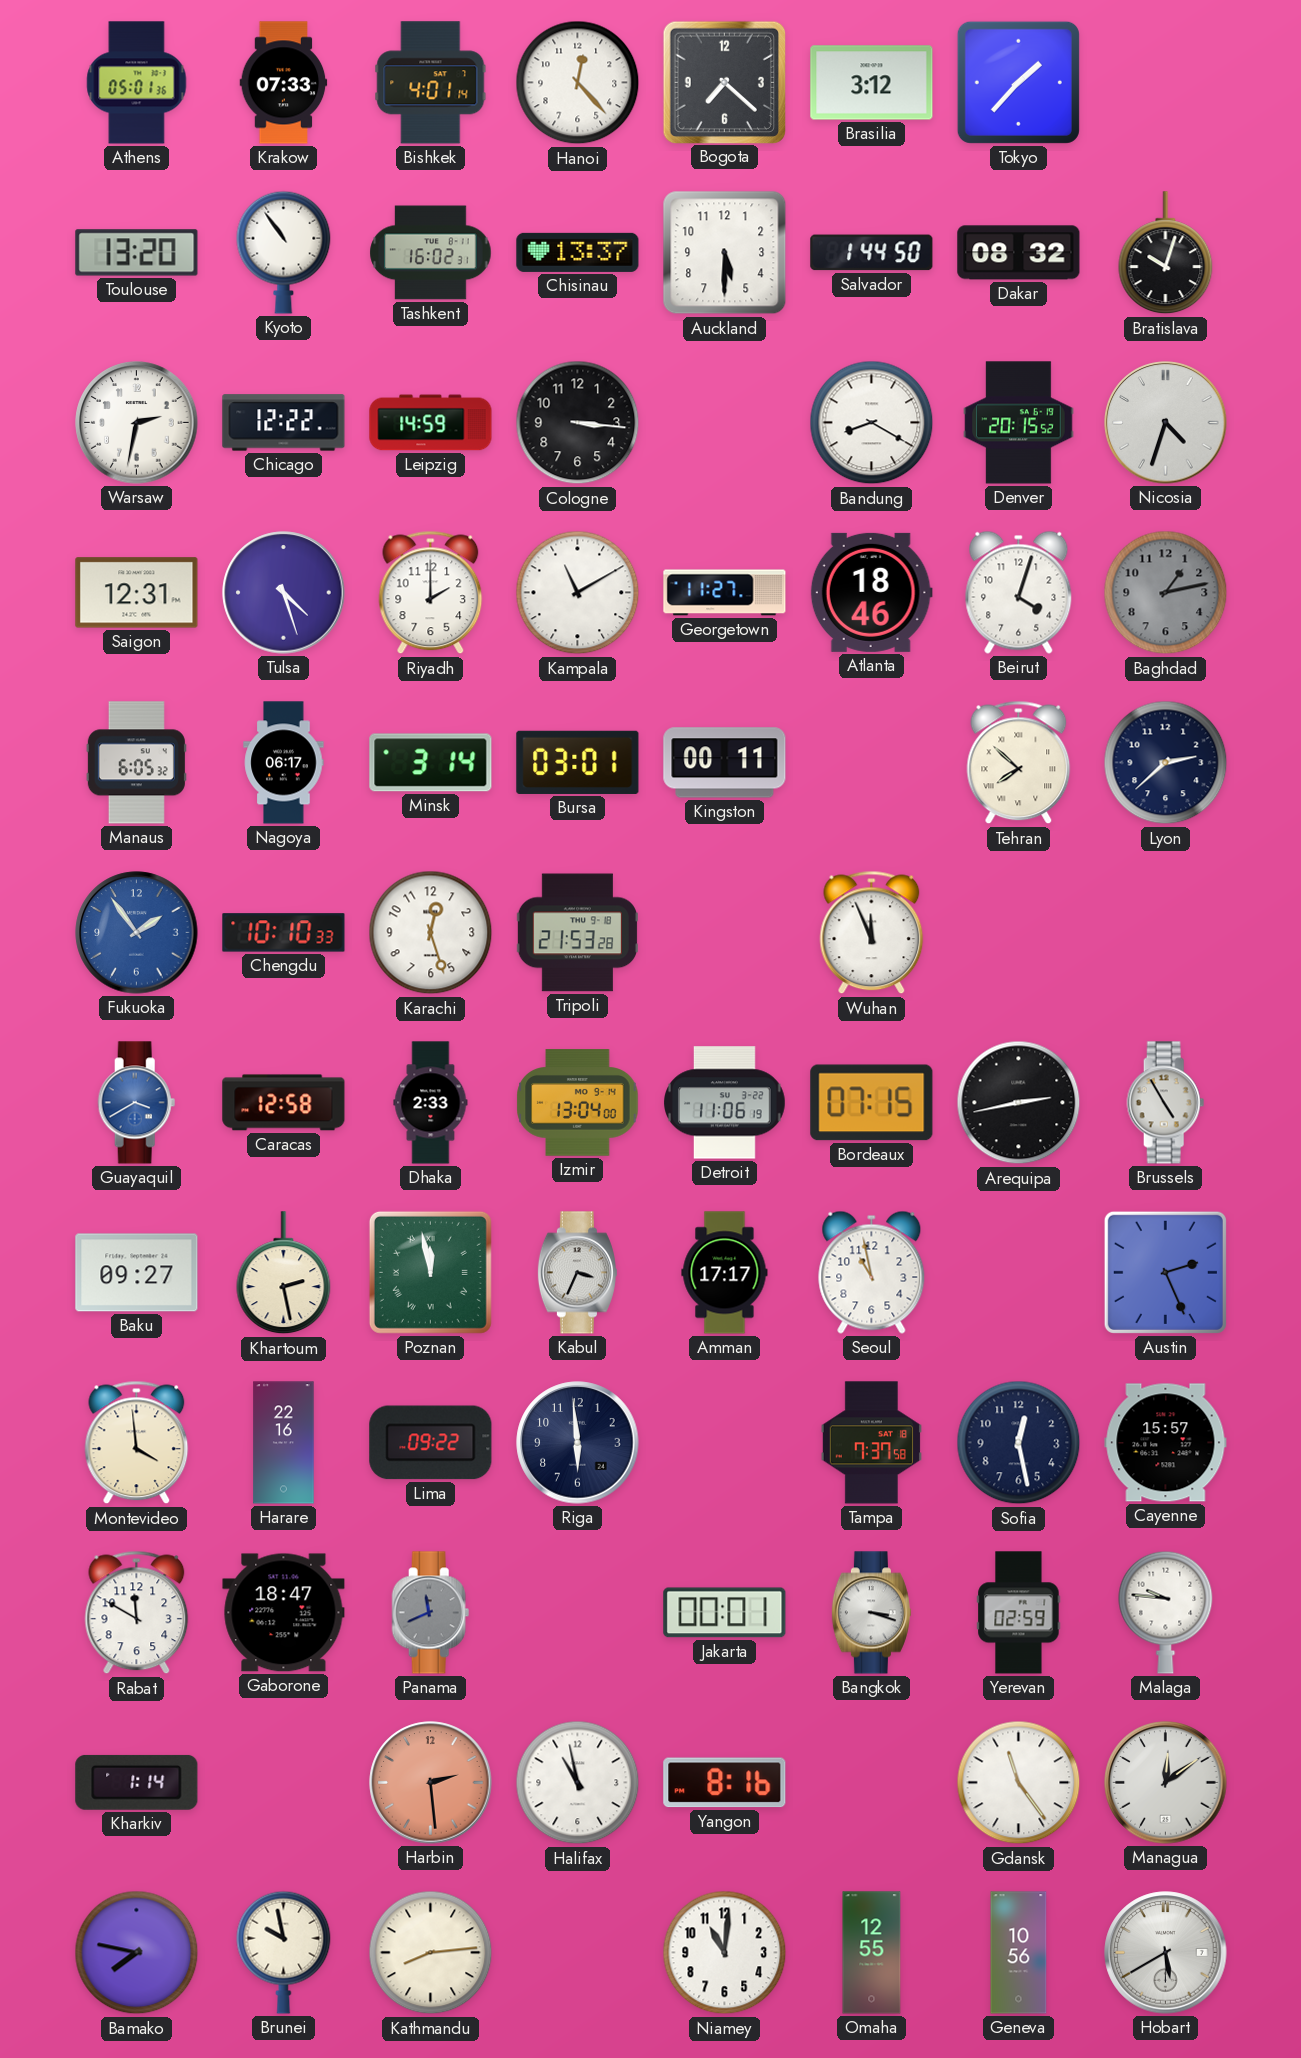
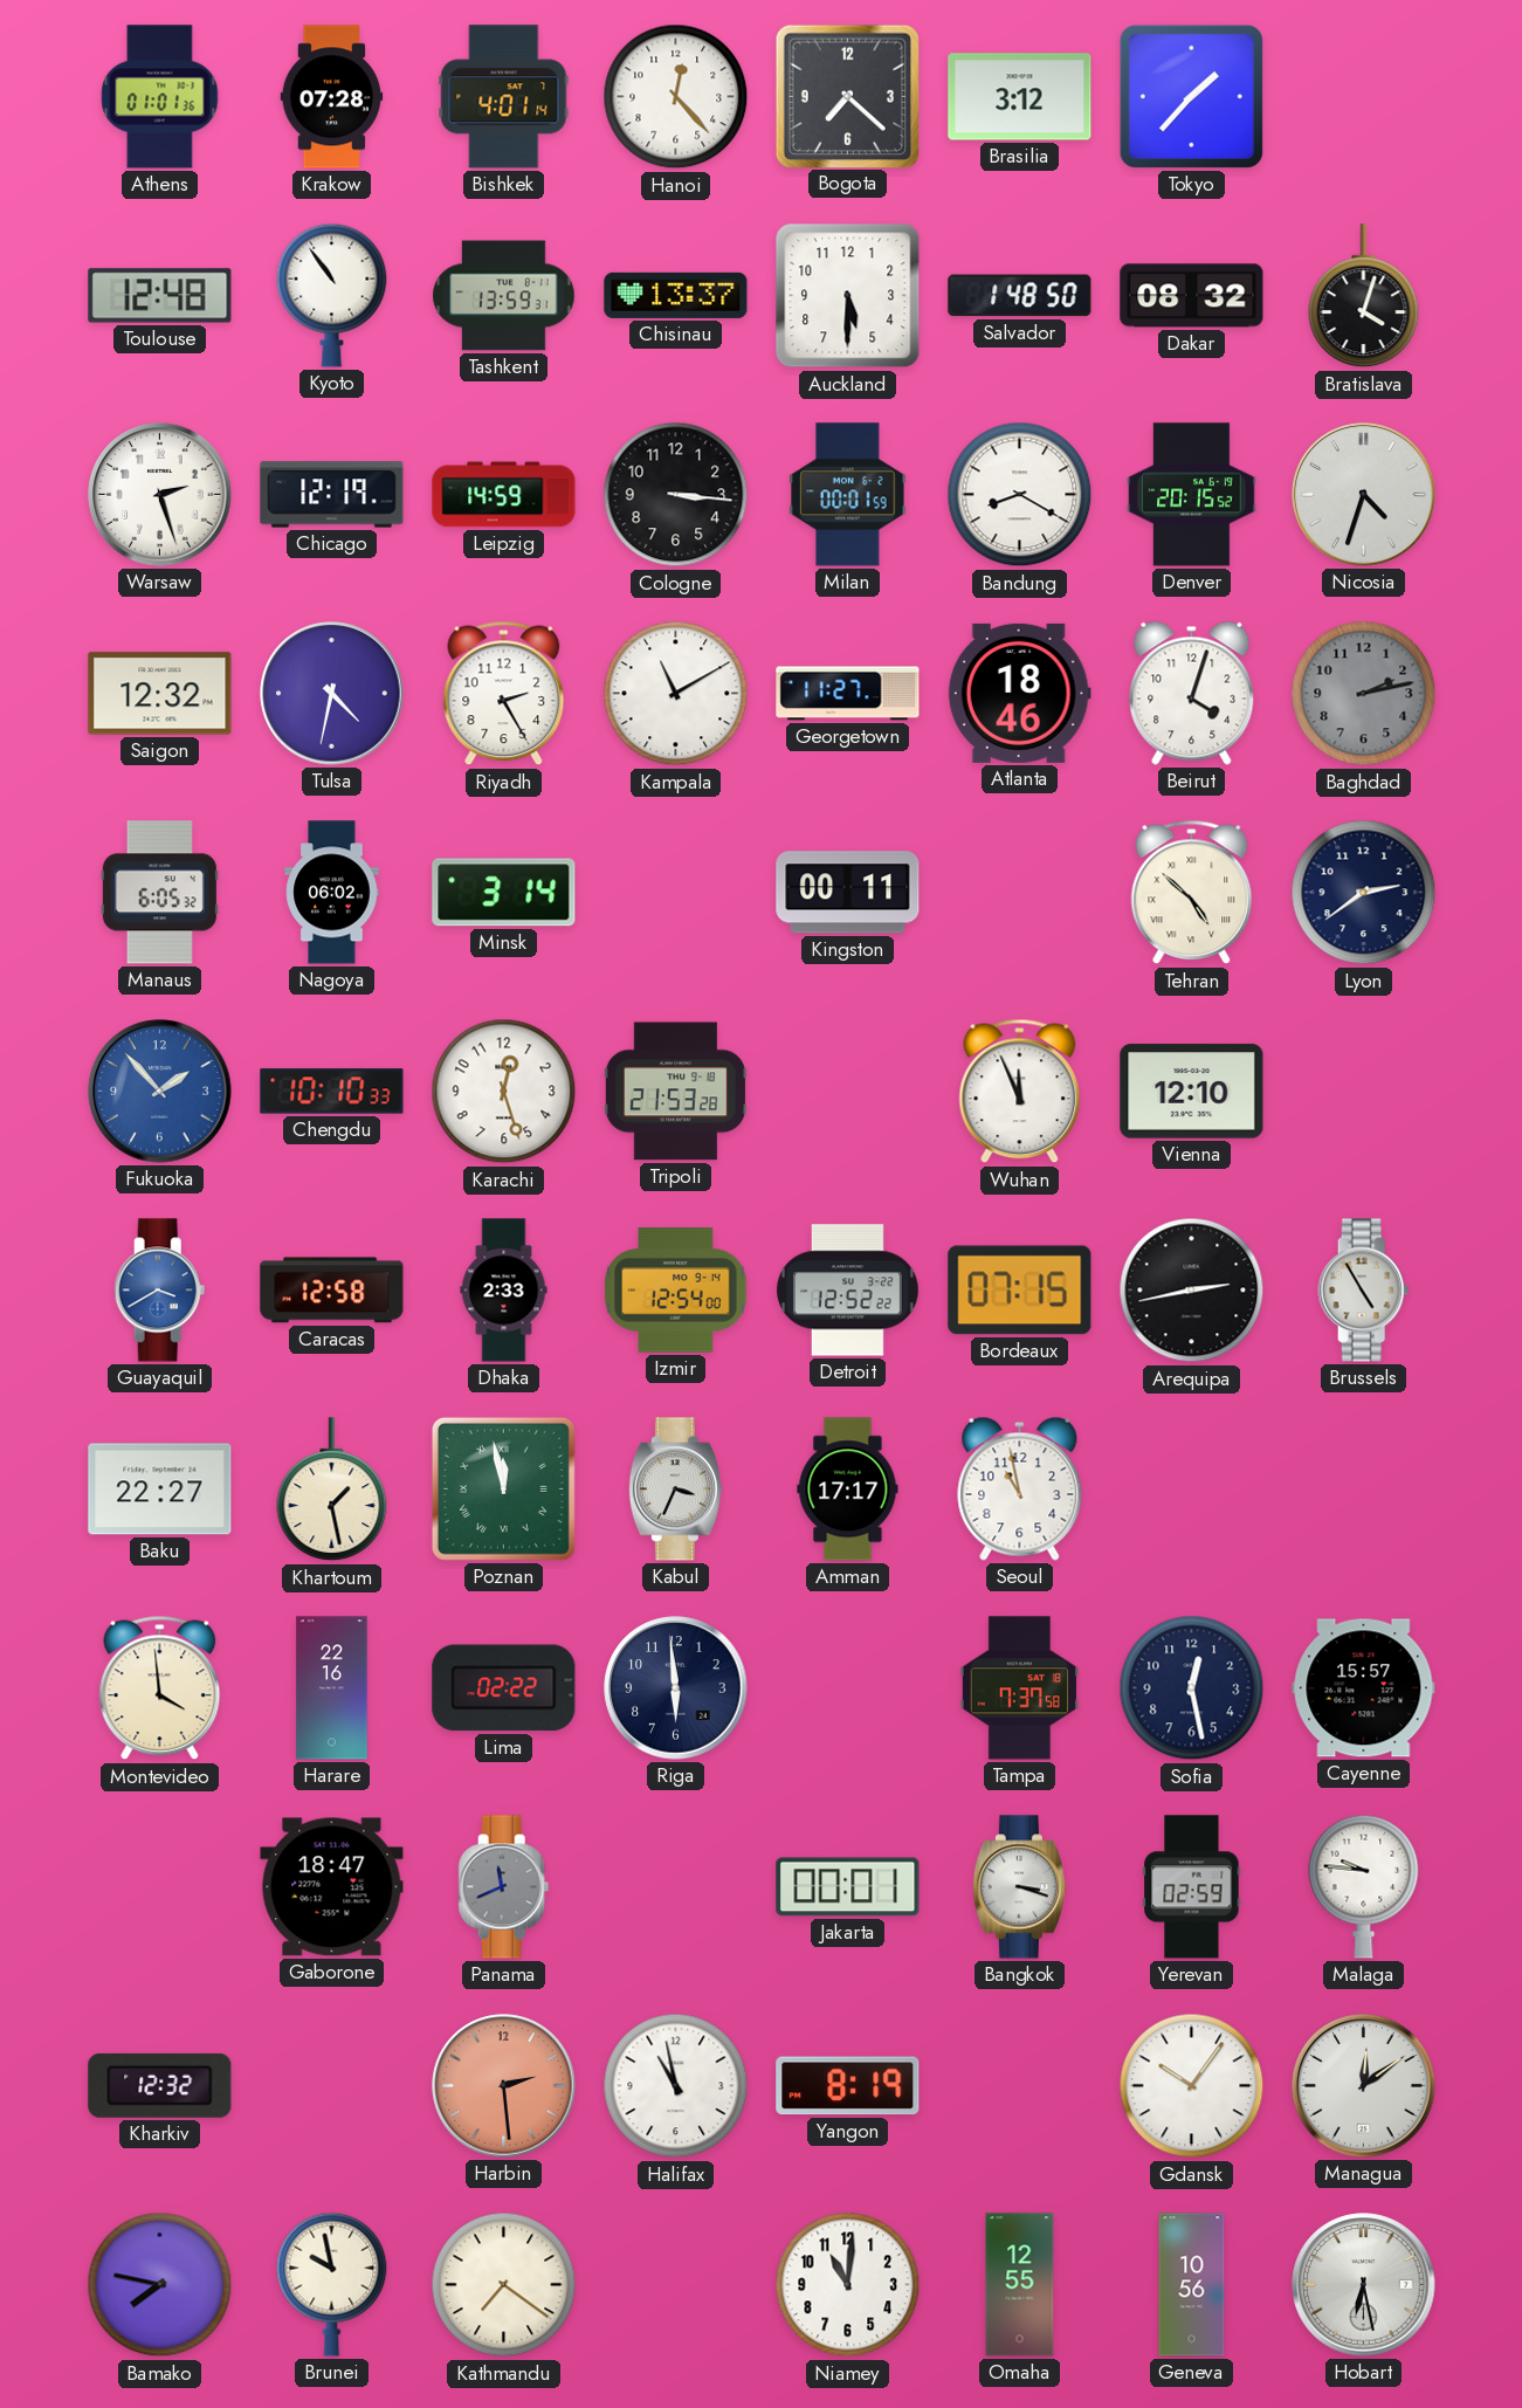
Athens: 05:01 -> 01:01
Krakow: 07:33 -> 07:28
Toulouse: 13:20 -> 12:48
Tashkent: 16:02 -> 13:59
Salvador: 1:44 -> 1:48
Bratislava: 10:03 -> 4:03
Warsaw: 2:32 -> 2:27
Chicago: 12:22 -> 12:19
Milan: none -> 00:01
Saigon: 12:31 -> 12:32
Tulsa: 4:27 -> 4:32
Riyadh: 2:00 -> 2:25
Baghdad: 1:13 -> 2:13
Nagoya: 06:17 -> 06:02
Bursa: 03:01 -> none
Tehran: 7:52 -> 4:52
Lyon: 2:38 -> 2:39
Fukuoka: 1:54 -> 1:53
Vienna: none -> 12:10
Izmir: 13:04 -> 12:54
Detroit: 11:06 -> 12:52
Baku: 09:27 -> 22:27
Khartoum: 2:28 -> 1:28
Austin: 2:26 -> none
Lima: 09:22 -> 02:22
Rabat: 11:50 -> none
Kharkiv: 1:14 -> 12:32
Yangon: 8:16 -> 8:19
Gdansk: 11:24 -> 10:06
Kathmandu: 8:14 -> 7:21
Hobart: 5:40 -> 6:28
